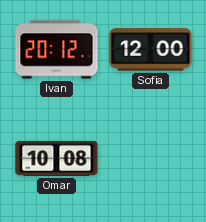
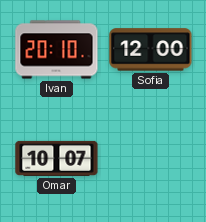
Ivan: 20:12 -> 20:10
Omar: 10:08 -> 10:07
